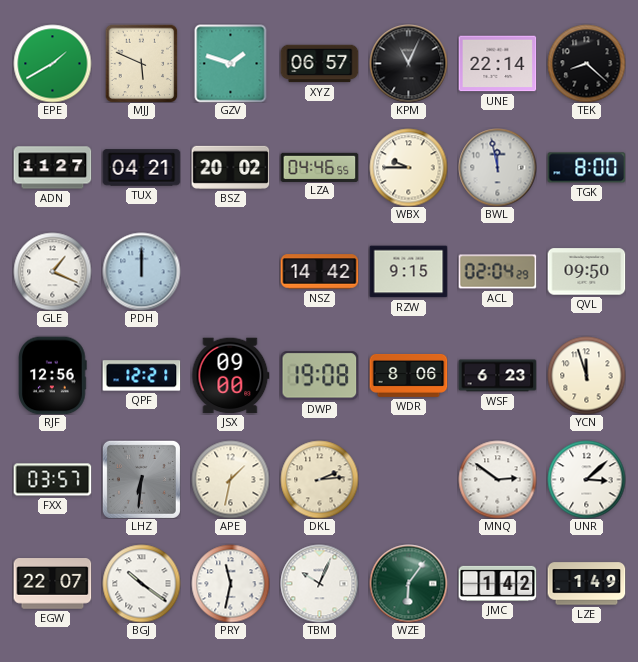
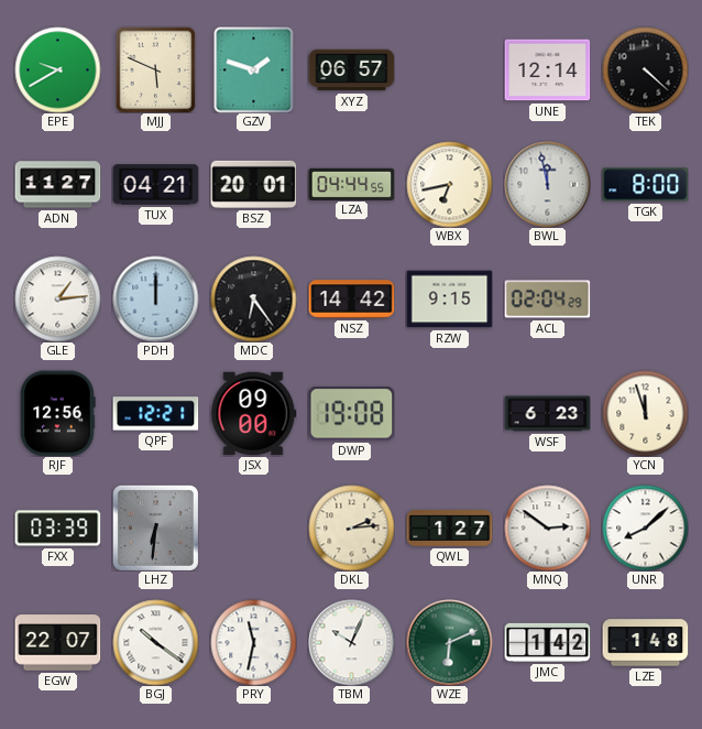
EPE: 1:40 -> 9:40
KPM: 11:04 -> none
UNE: 22:14 -> 12:14
TEK: 8:22 -> 4:22
BSZ: 20:02 -> 20:01
LZA: 04:46 -> 04:44
WBX: 9:45 -> 6:43
GLE: 1:19 -> 1:14
MDC: none -> 6:24
QVL: 09:50 -> none
WDR: 8:06 -> none
FXX: 03:57 -> 03:39
APE: 1:32 -> none
QWL: none -> 1:27
UNR: 3:08 -> 8:08
WZE: 6:06 -> 6:11
LZE: 1:49 -> 1:48
